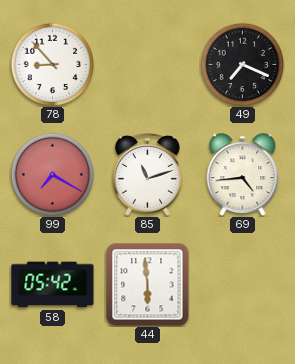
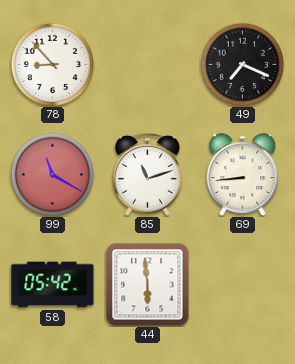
99: 7:20 -> 11:20
69: 4:44 -> 8:44
